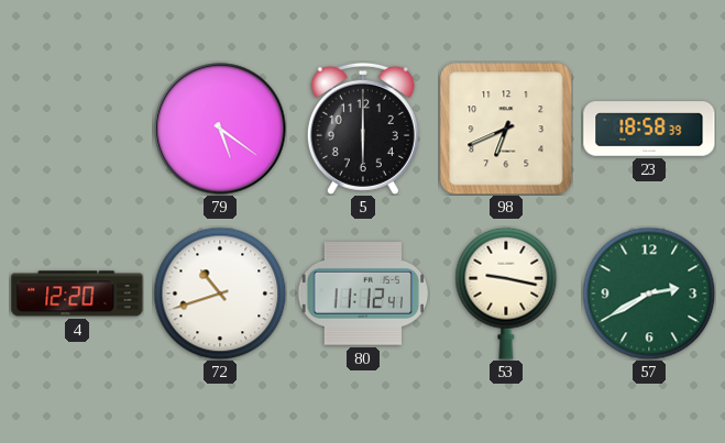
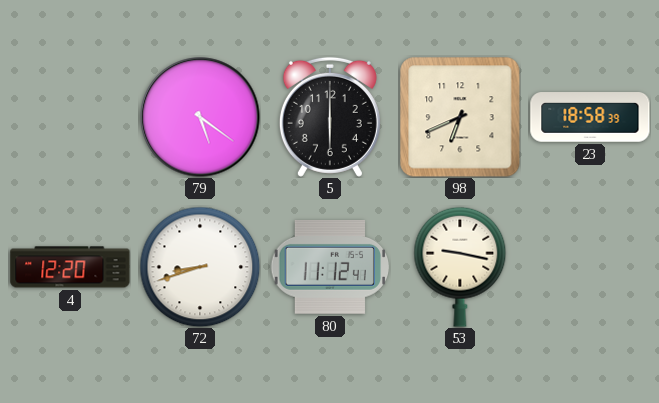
72: 10:42 -> 8:42
57: 2:40 -> none
